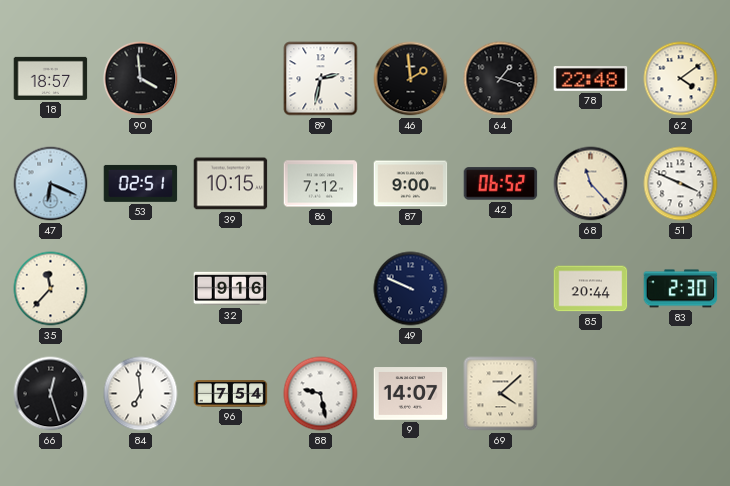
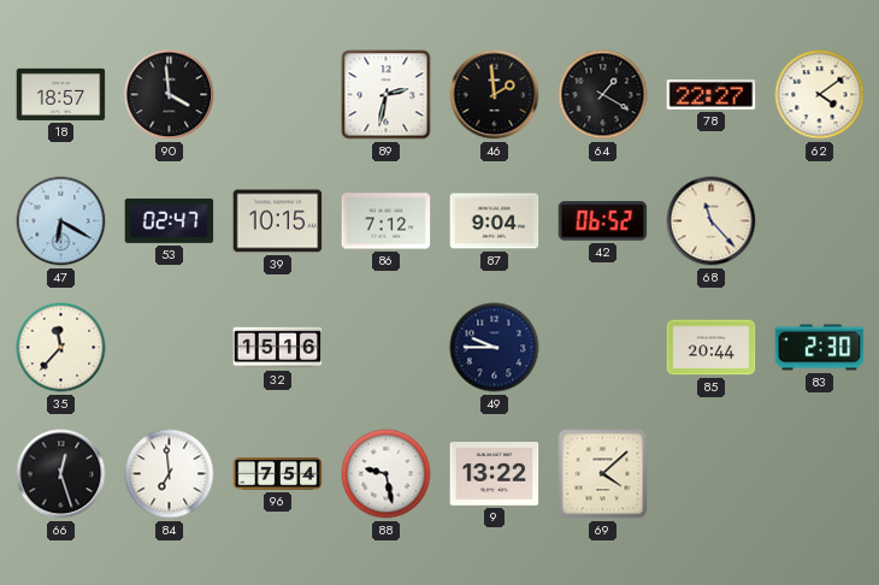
64: 1:18 -> 1:20
78: 22:48 -> 22:27
47: 6:19 -> 6:20
53: 02:51 -> 02:47
87: 9:00 -> 9:04
51: 3:49 -> none
32: 9:16 -> 15:16
49: 9:49 -> 9:45
9: 14:07 -> 13:22
